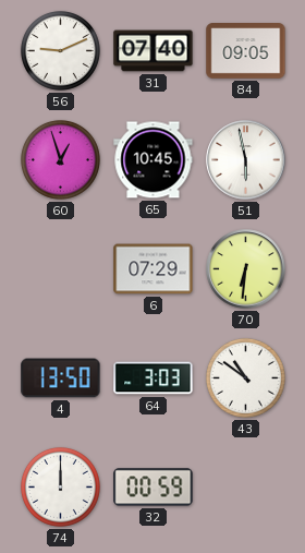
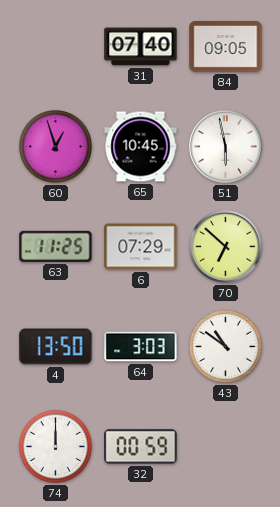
56: 9:11 -> none
63: none -> 11:25
70: 6:31 -> 6:52
